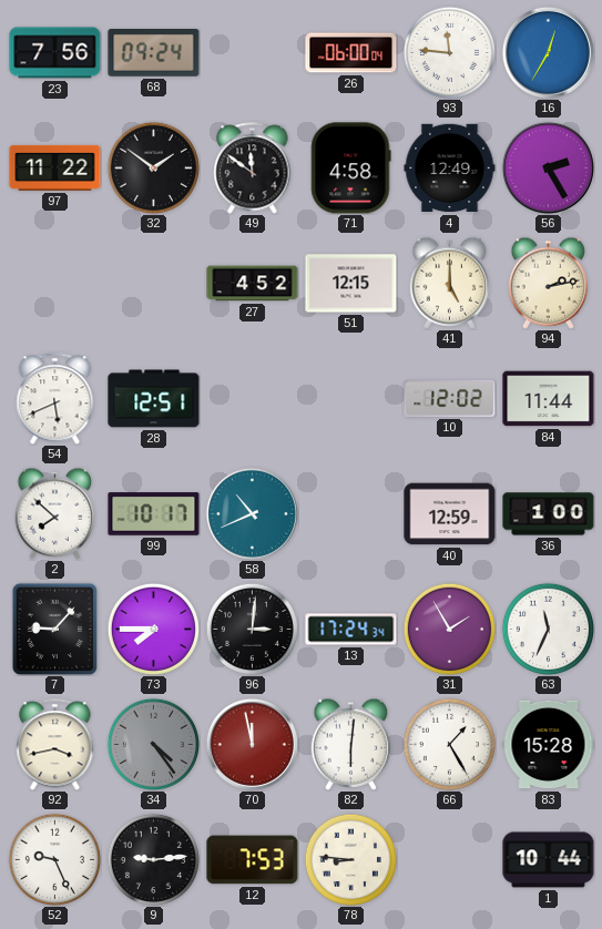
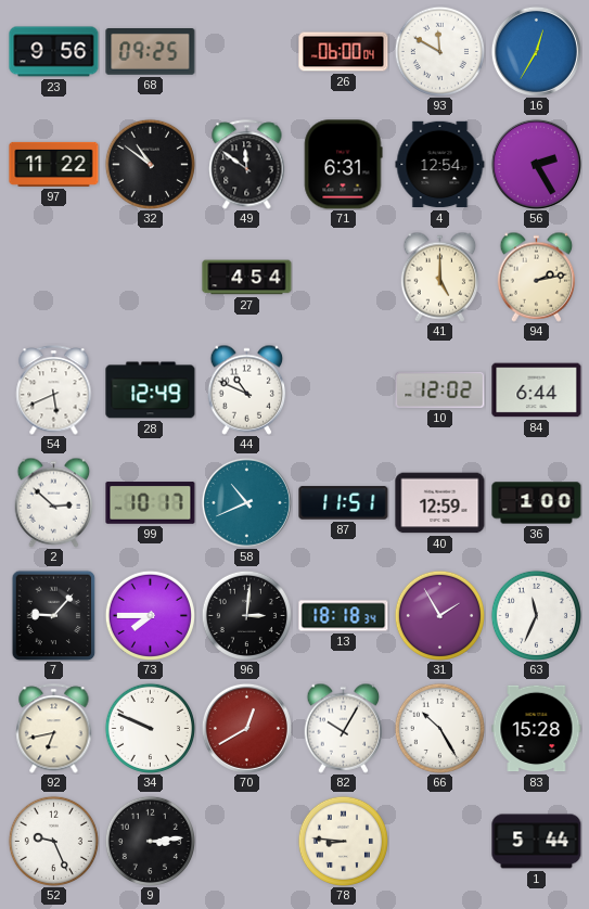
23: 7:56 -> 9:56
68: 09:24 -> 09:25
93: 11:46 -> 11:50
32: 1:51 -> 10:51
71: 4:58 -> 6:31
4: 12:49 -> 12:54
27: 4:52 -> 4:54
51: 12:15 -> none
28: 12:51 -> 12:49
44: none -> 10:49
84: 11:44 -> 6:44
2: 7:52 -> 2:52
87: none -> 11:51
13: 17:24 -> 18:18
92: 3:43 -> 6:43
34: 4:24 -> 9:49
34 dial: grey -> white
70: 11:58 -> 12:40
82: 6:01 -> 10:05
66: 1:25 -> 10:25
9: 9:14 -> 3:14
12: 7:53 -> none
1: 10:44 -> 5:44
